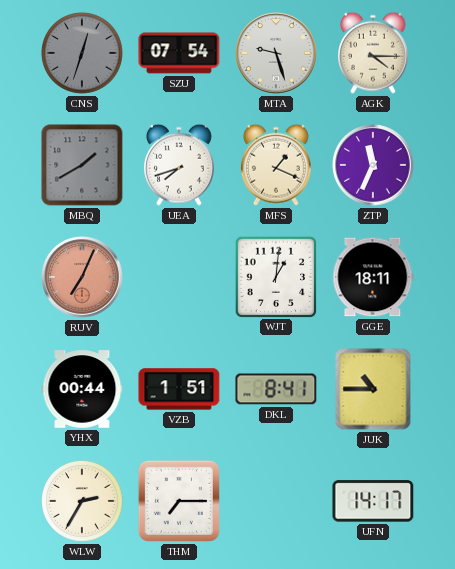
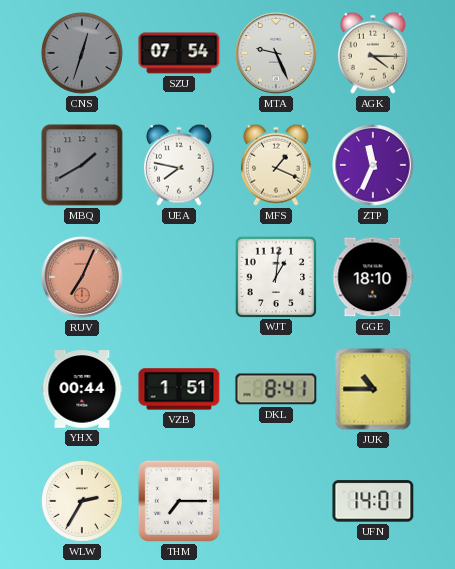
MTA: 9:27 -> 9:26
UEA: 7:42 -> 7:47
GGE: 18:11 -> 18:10
UFN: 14:17 -> 14:01
